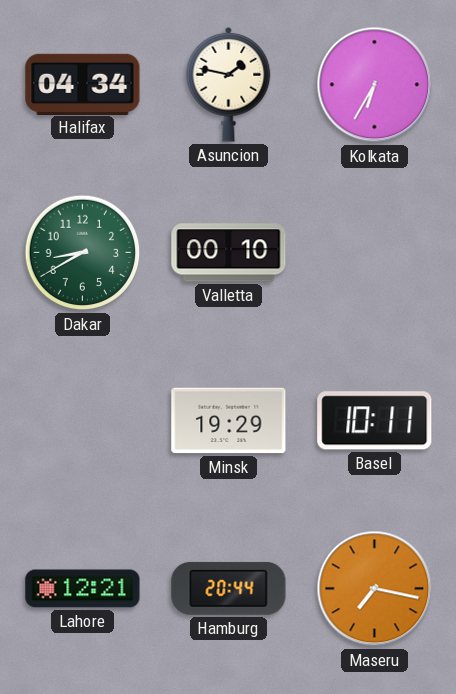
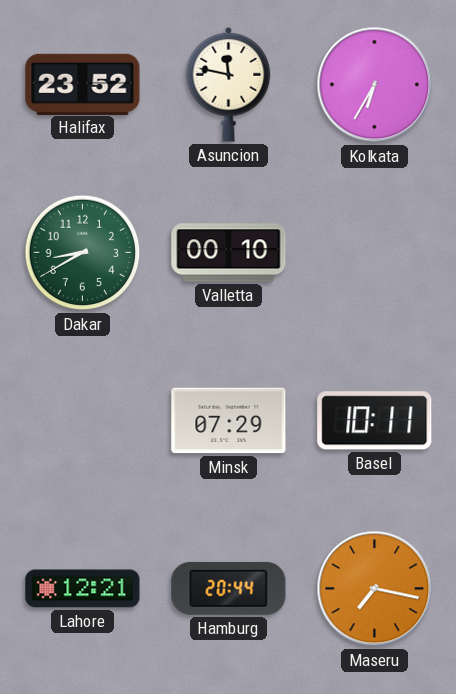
Halifax: 04:34 -> 23:52
Asuncion: 1:47 -> 11:47
Minsk: 19:29 -> 07:29
